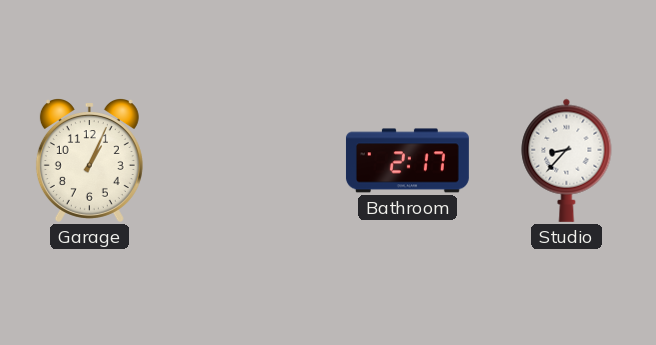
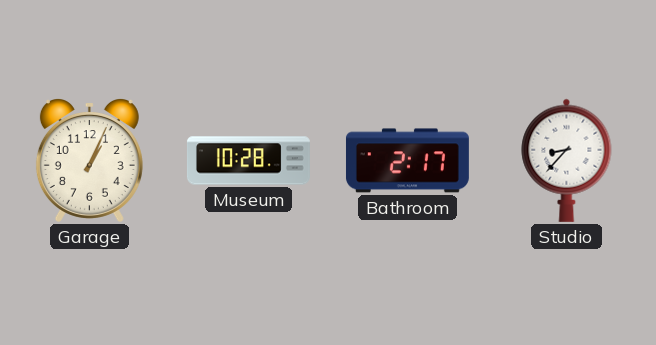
Museum: none -> 10:28
